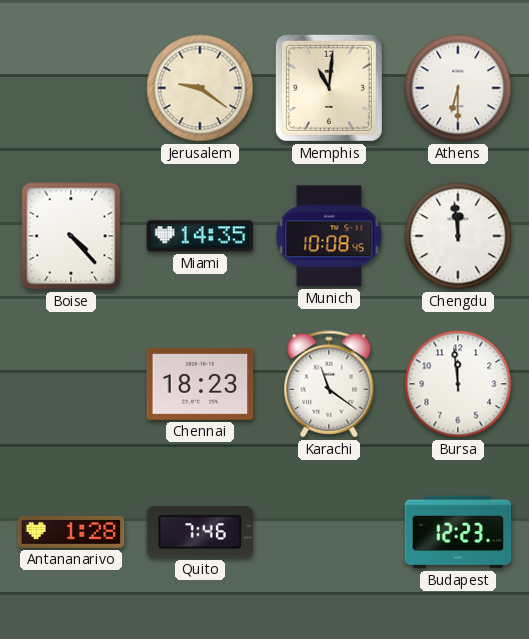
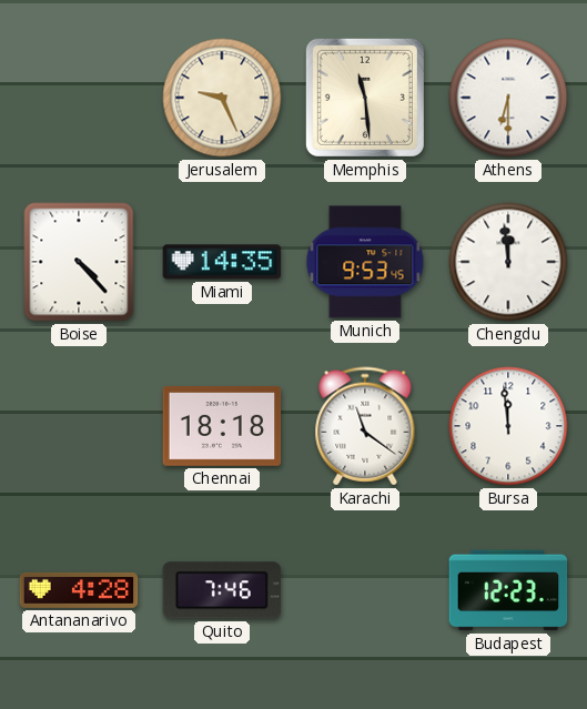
Jerusalem: 9:21 -> 9:26
Memphis: 11:01 -> 11:29
Munich: 10:08 -> 9:53
Chennai: 18:23 -> 18:18
Antananarivo: 1:28 -> 4:28
